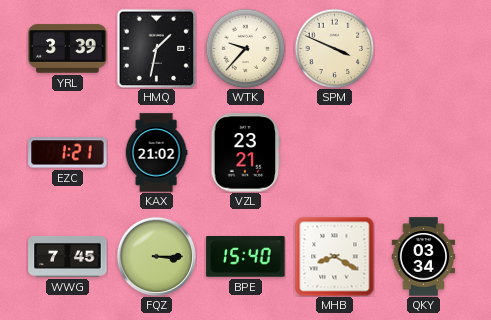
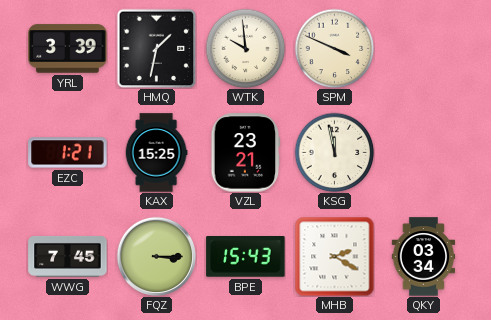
WTK: 9:37 -> 9:59
KAX: 21:02 -> 15:25
KSG: none -> 11:58
BPE: 15:40 -> 15:43
MHB: 8:20 -> 2:20
